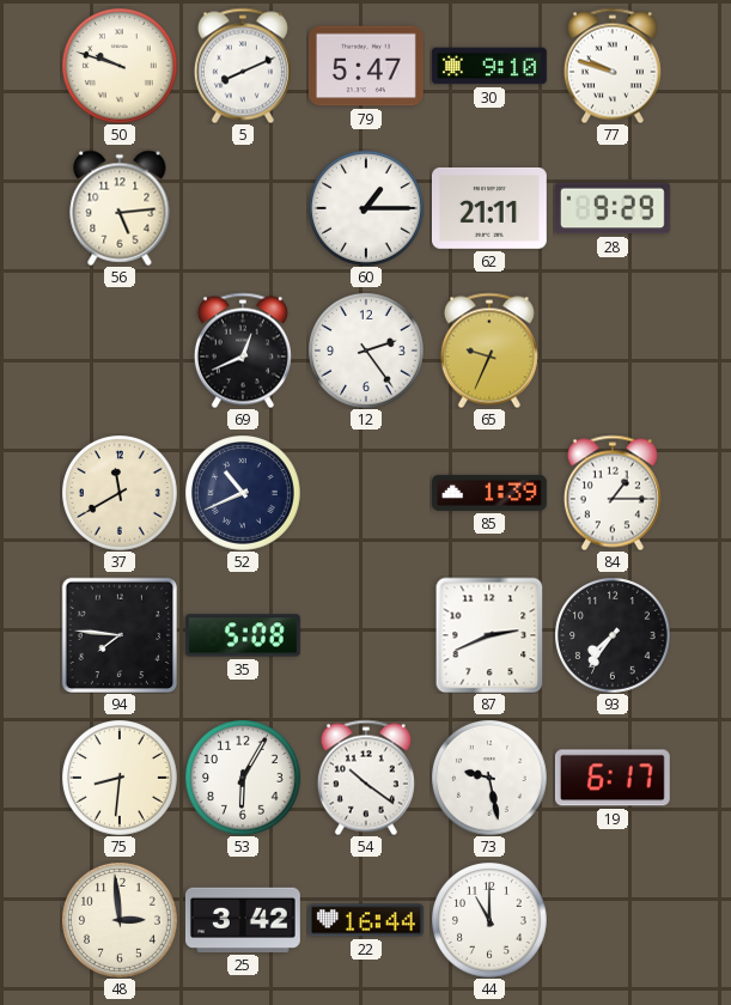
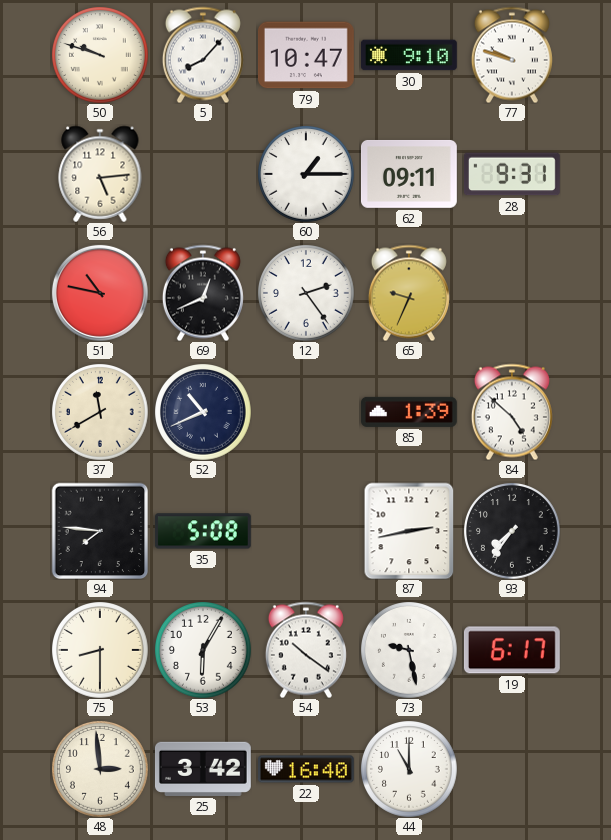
5: 8:11 -> 8:07
79: 5:47 -> 10:47
62: 21:11 -> 09:11
28: 9:29 -> 9:31
51: none -> 10:47
84: 1:15 -> 4:52
87: 2:41 -> 2:43
75: 8:31 -> 8:30
22: 16:44 -> 16:40
